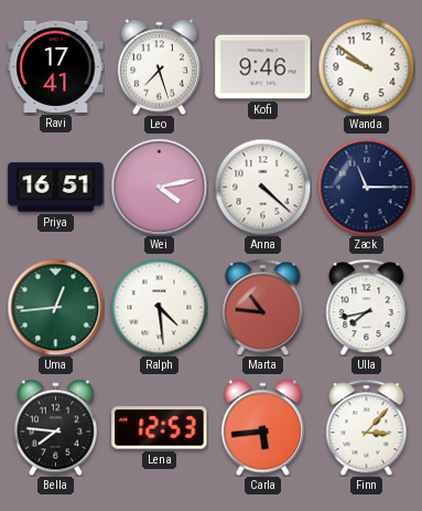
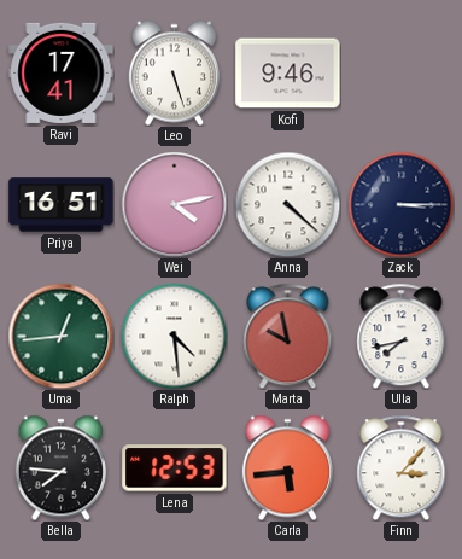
Leo: 7:27 -> 5:27
Wanda: 9:51 -> none
Zack: 11:15 -> 3:15
Marta: 10:46 -> 9:58
